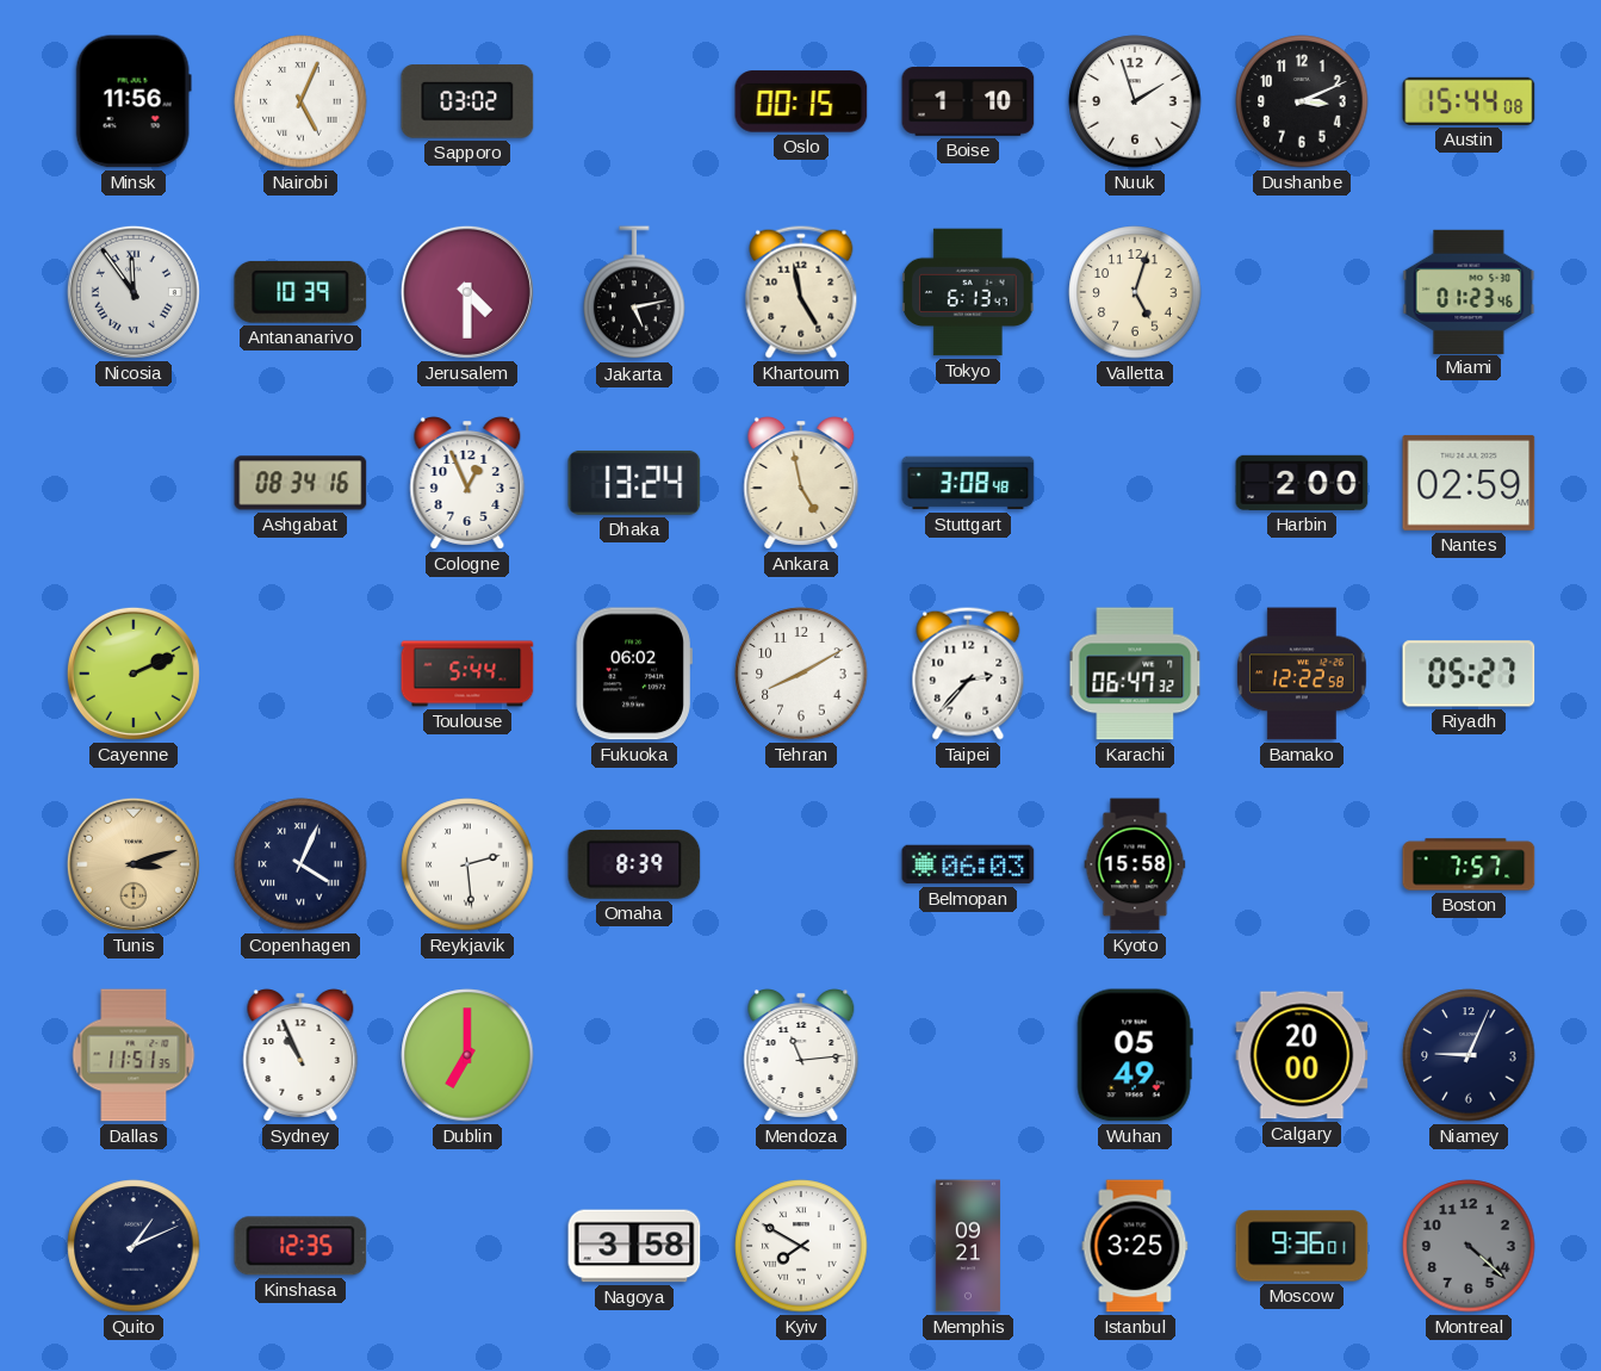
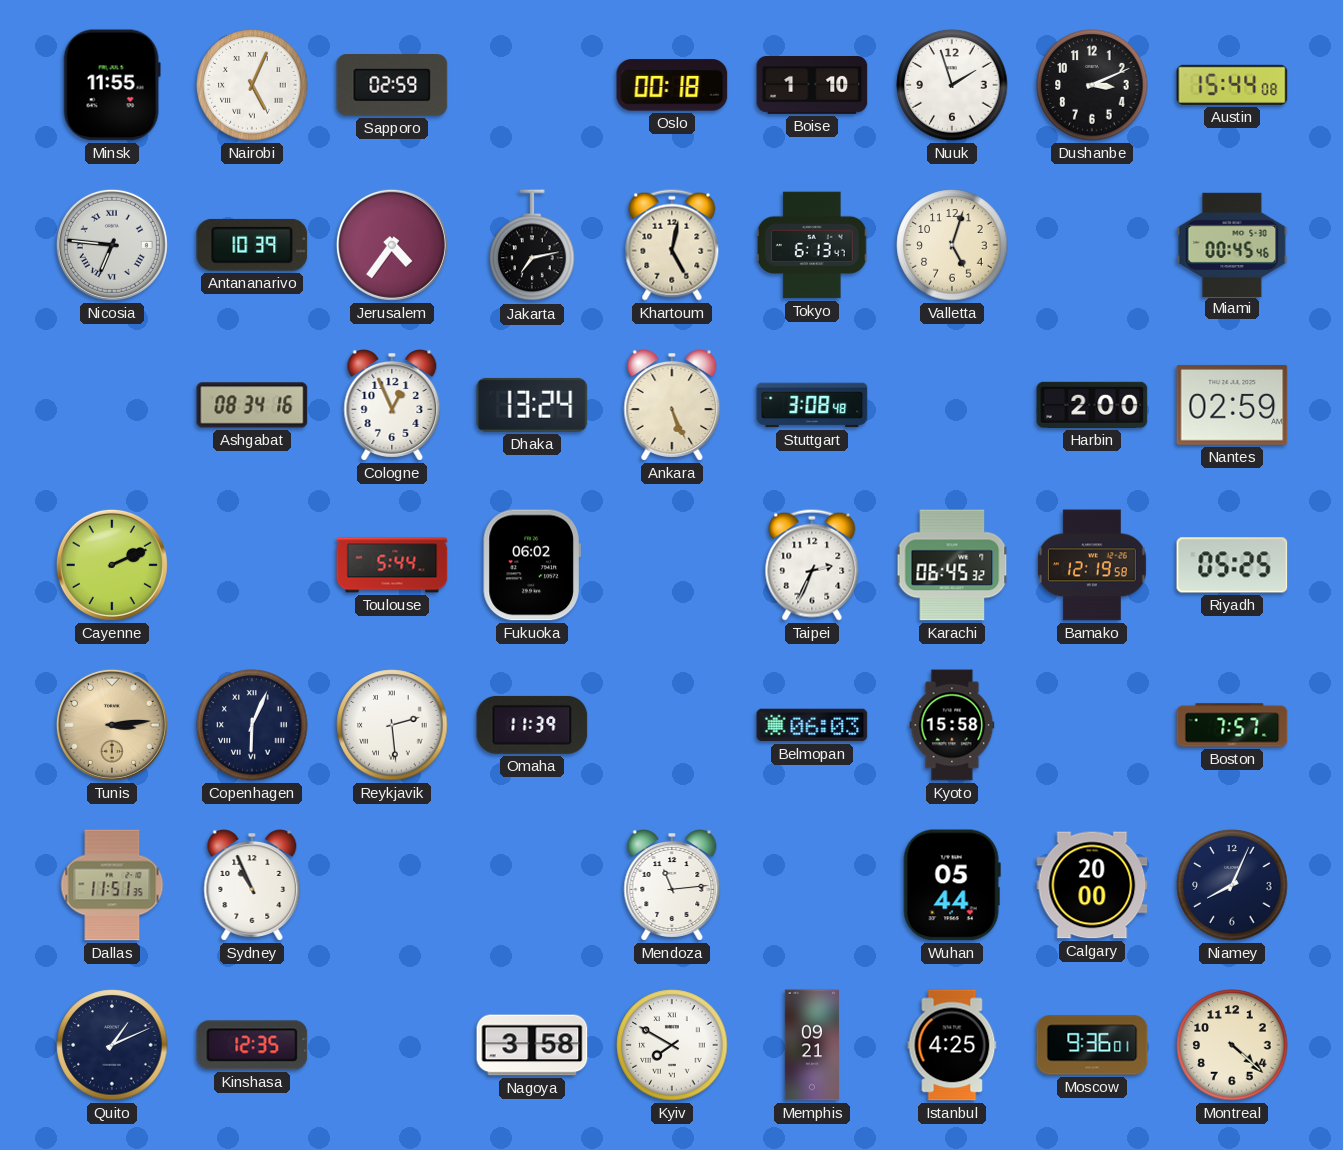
Minsk: 11:56 -> 11:55
Sapporo: 03:02 -> 02:59
Oslo: 00:15 -> 00:18
Nicosia: 11:54 -> 6:46
Jerusalem: 4:30 -> 4:36
Jakarta: 5:13 -> 7:13
Khartoum: 4:58 -> 5:02
Miami: 01:23 -> 00:45
Ankara: 4:58 -> 5:26
Tehran: 8:10 -> none
Taipei: 2:37 -> 2:34
Karachi: 06:47 -> 06:45
Bamako: 12:22 -> 12:19
Riyadh: 05:27 -> 05:25
Tunis: 3:12 -> 3:14
Copenhagen: 4:04 -> 6:04
Omaha: 8:39 -> 11:39
Dublin: 7:00 -> none
Wuhan: 05:49 -> 05:44
Niamey: 9:04 -> 8:04
Istanbul: 3:25 -> 4:25
Montreal dial: grey -> cream
